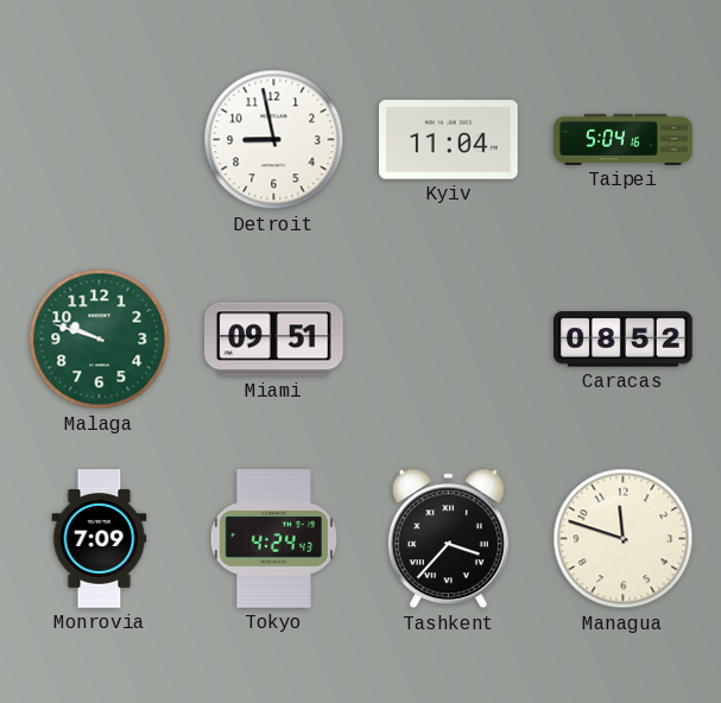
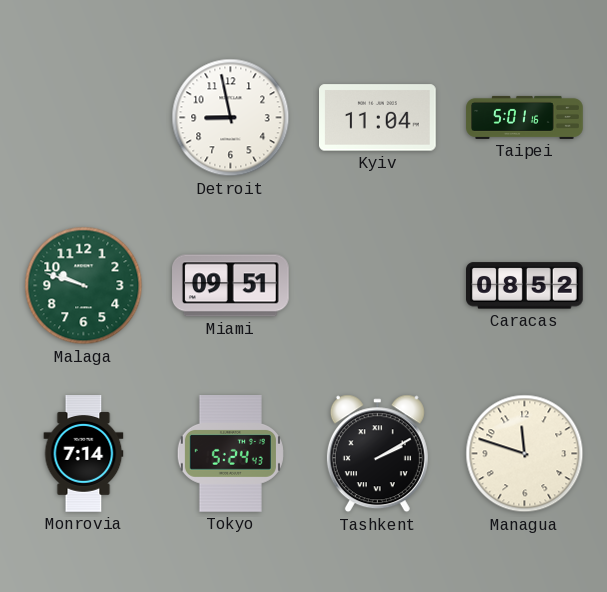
Taipei: 5:04 -> 5:01
Monrovia: 7:09 -> 7:14
Tokyo: 4:24 -> 5:24
Tashkent: 3:37 -> 2:10
